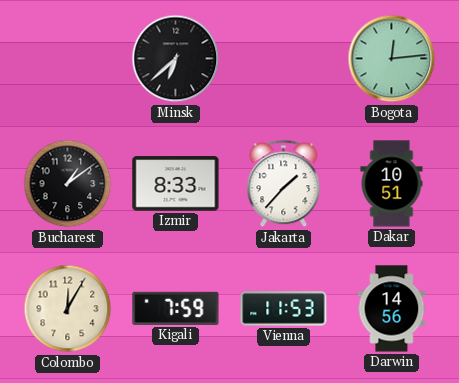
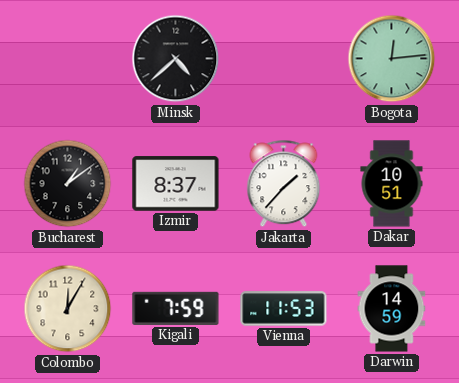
Minsk: 6:38 -> 4:38
Izmir: 8:33 -> 8:37
Darwin: 14:56 -> 14:59
